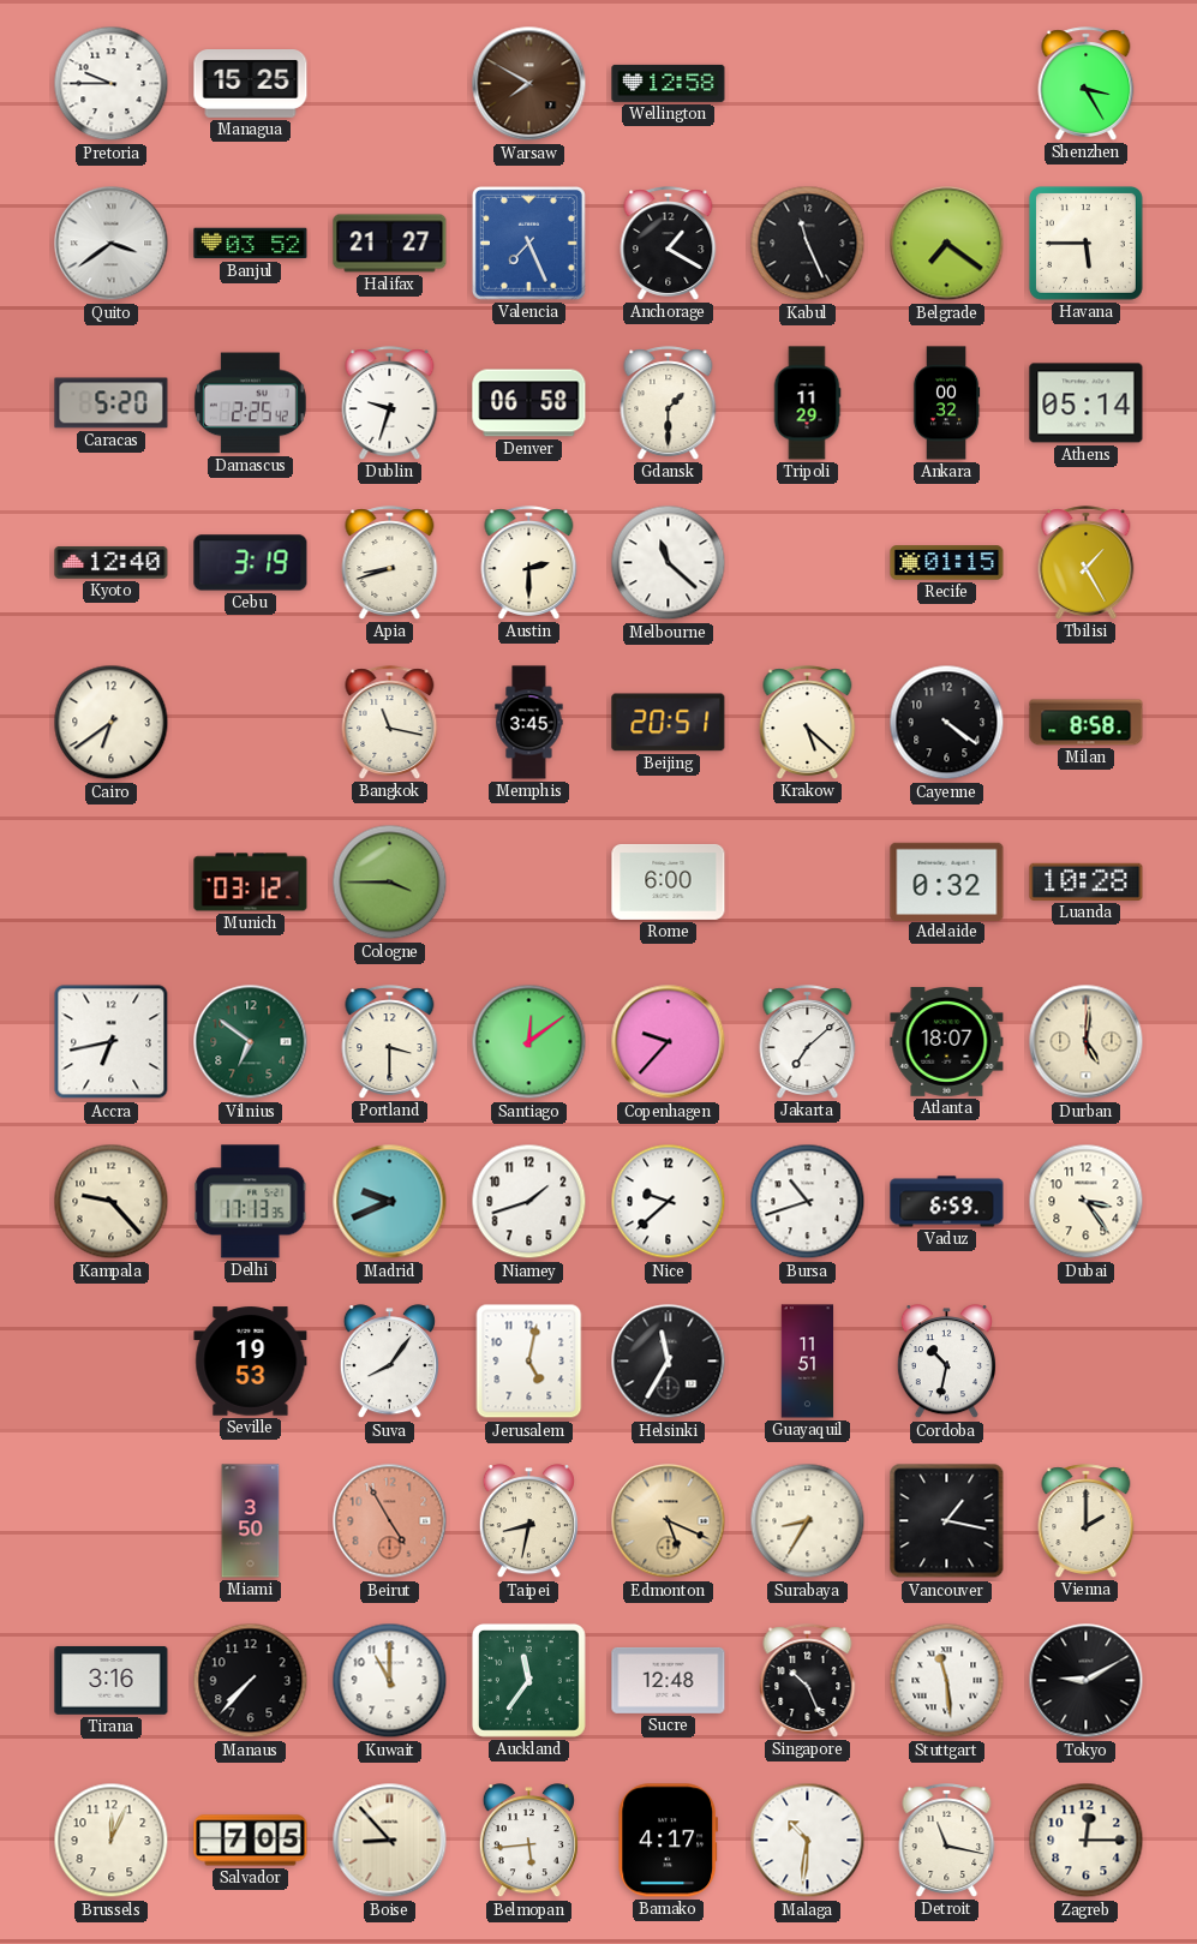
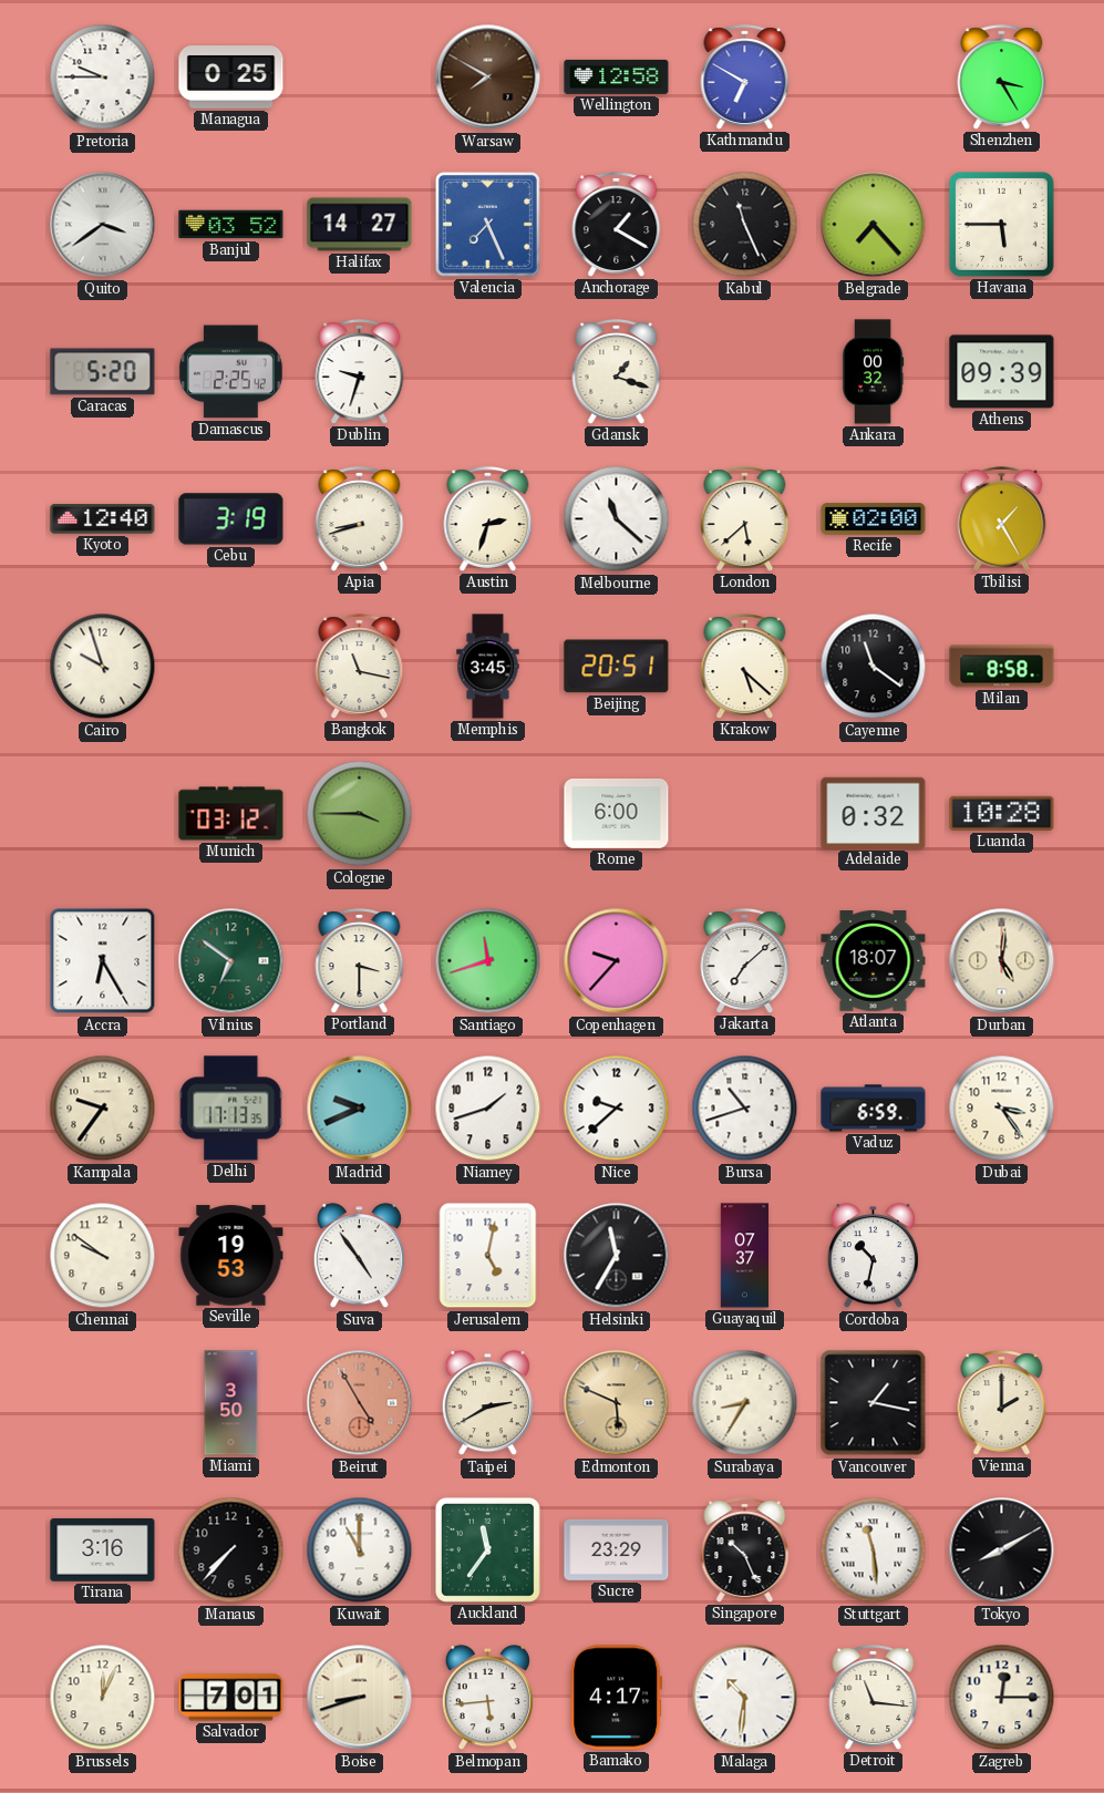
Managua: 15:25 -> 0:25
Kathmandu: none -> 6:50
Halifax: 21:27 -> 14:27
Belgrade: 7:21 -> 7:23
Denver: 06:58 -> none
Gdansk: 1:30 -> 1:18
Tripoli: 11:29 -> none
Athens: 05:14 -> 09:39
Austin: 2:30 -> 2:33
London: none -> 5:38
Recife: 01:15 -> 02:00
Cairo: 6:39 -> 9:57
Cayenne: 4:21 -> 11:21
Accra: 6:43 -> 6:25
Santiago: 12:09 -> 11:42
Kampala: 9:23 -> 9:36
Chennai: none -> 9:51
Suva: 8:06 -> 4:54
Guayaquil: 11:51 -> 07:37
Taipei: 8:32 -> 2:40
Edmonton: 5:19 -> 5:49
Sucre: 12:48 -> 23:29
Tokyo: 9:10 -> 8:10
Salvador: 7:05 -> 7:01
Boise: 8:53 -> 8:42
Detroit: 11:17 -> 11:16
